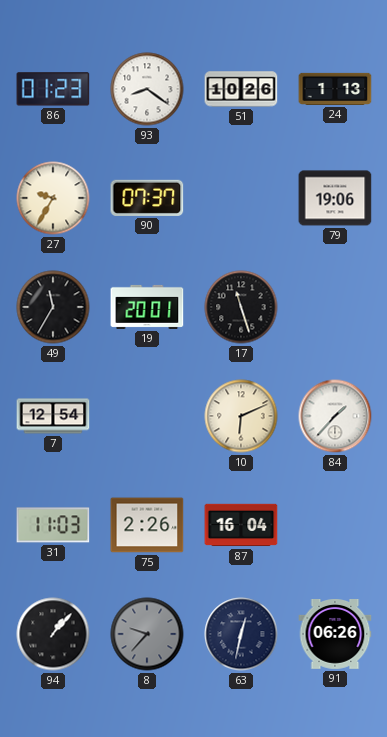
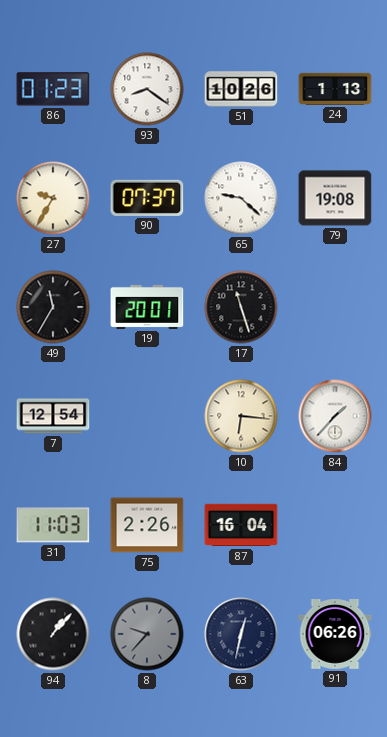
65: none -> 9:22
79: 19:06 -> 19:08
10: 6:11 -> 6:16
